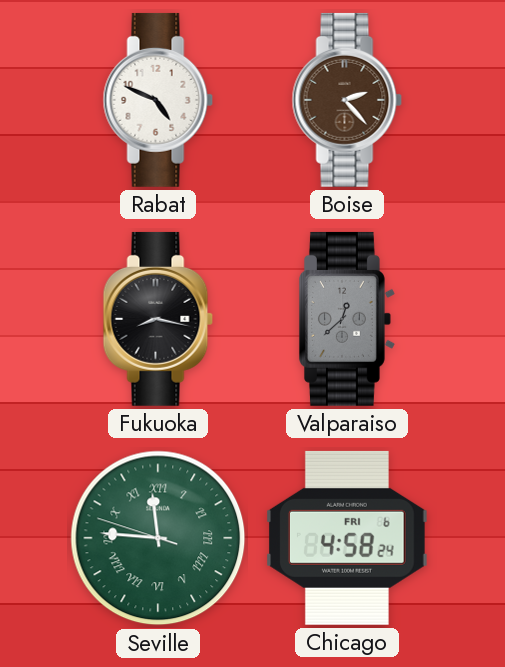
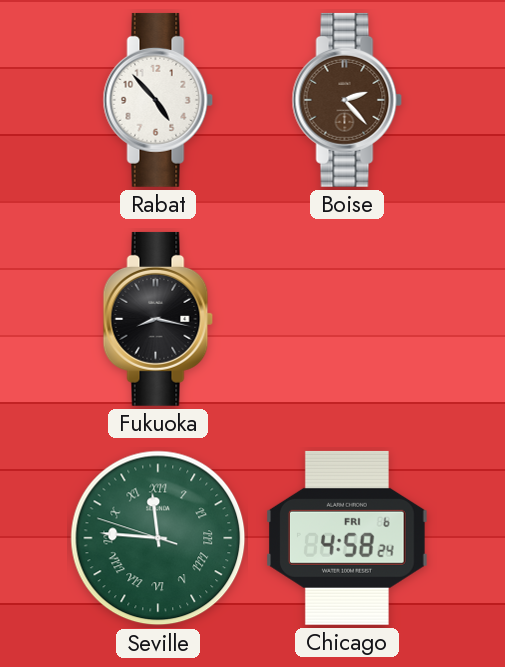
Rabat: 4:49 -> 4:53
Valparaiso: 12:38 -> none
